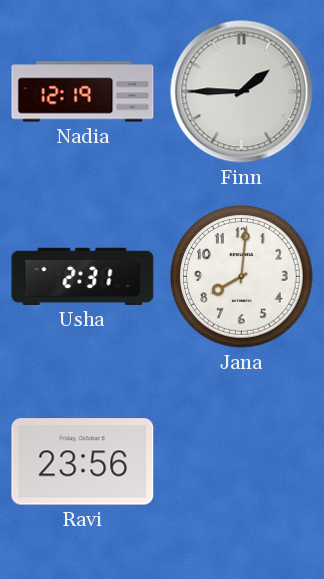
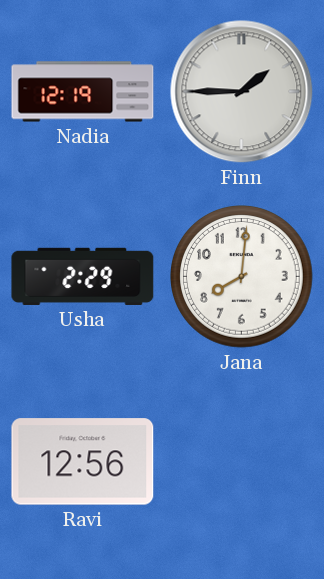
Usha: 2:31 -> 2:29
Ravi: 23:56 -> 12:56
